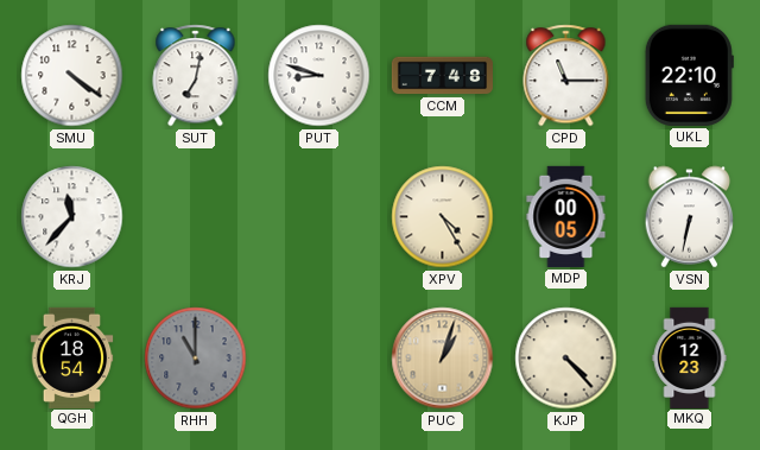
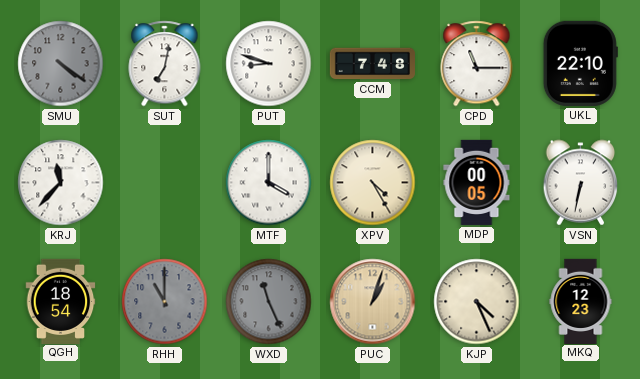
SMU dial: white -> grey
MTF: none -> 4:00
WXD: none -> 11:26
KJP: 4:23 -> 4:26
